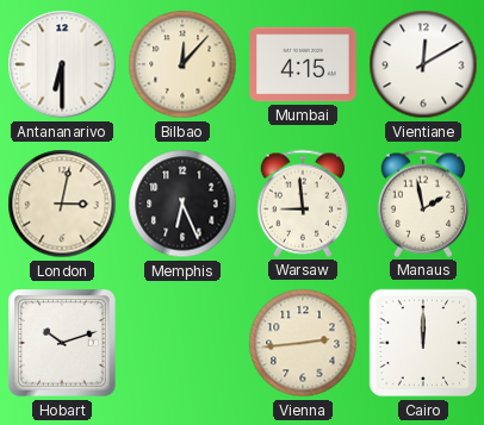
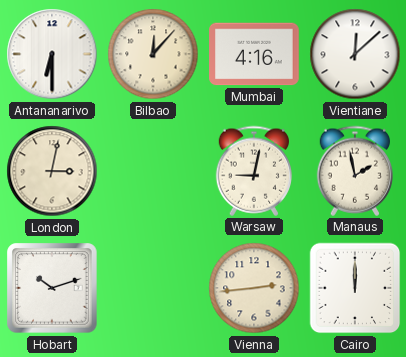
Mumbai: 4:15 -> 4:16
Vientiane: 12:10 -> 12:08
Memphis: 6:26 -> none
Warsaw: 8:59 -> 9:02
